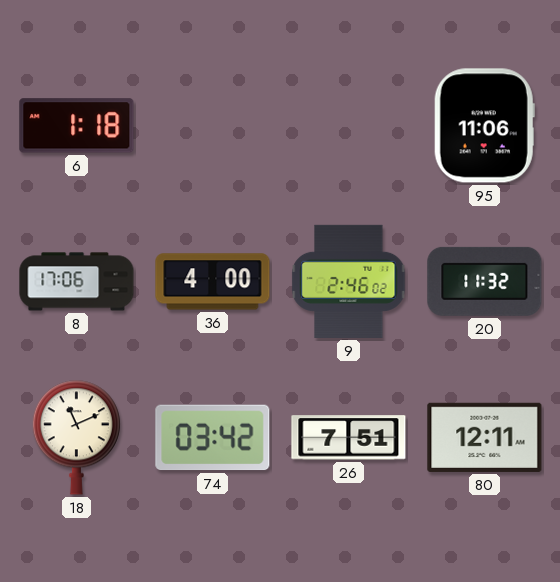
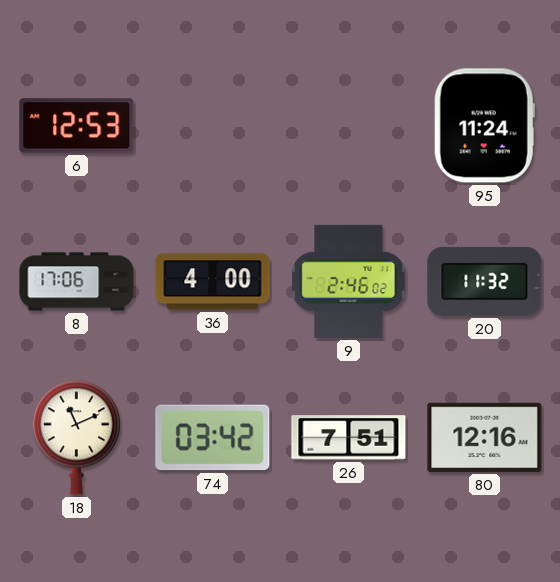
6: 1:18 -> 12:53
95: 11:06 -> 11:24
80: 12:11 -> 12:16
